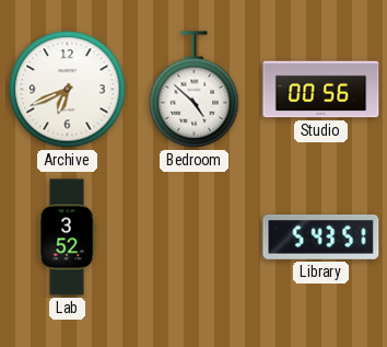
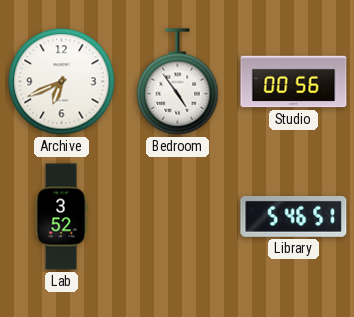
Bedroom: 4:52 -> 4:54
Library: 5:43 -> 5:46
